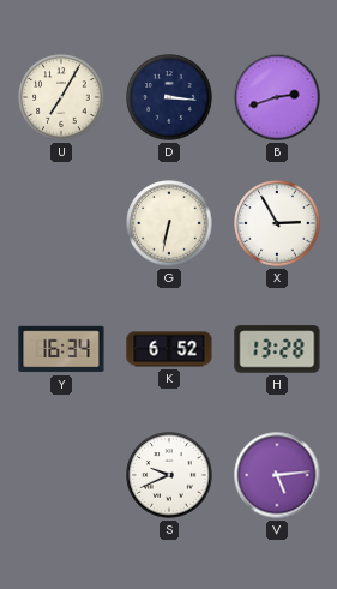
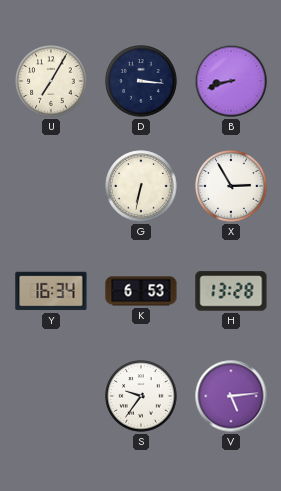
B: 2:42 -> 8:42
K: 6:52 -> 6:53
S: 9:41 -> 9:36
